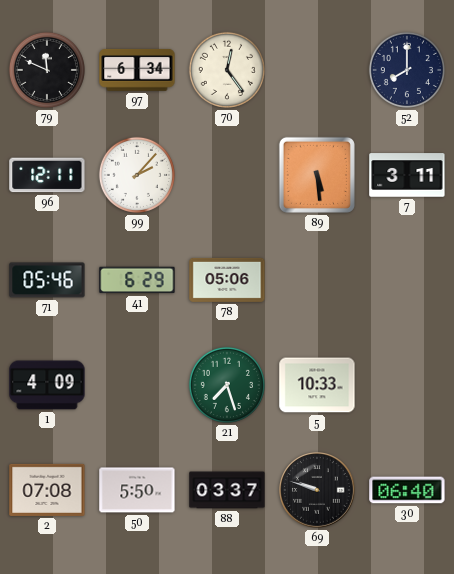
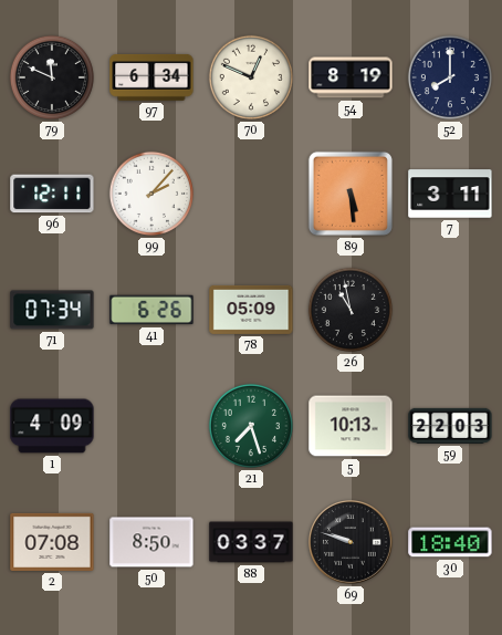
70: 12:24 -> 12:49
54: none -> 8:19
71: 05:46 -> 07:34
41: 6:29 -> 6:26
78: 05:06 -> 05:09
26: none -> 10:58
5: 10:33 -> 10:13
59: none -> 22:03
50: 5:50 -> 8:50
30: 06:40 -> 18:40
